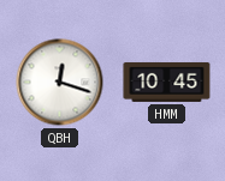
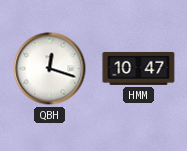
HMM: 10:45 -> 10:47
